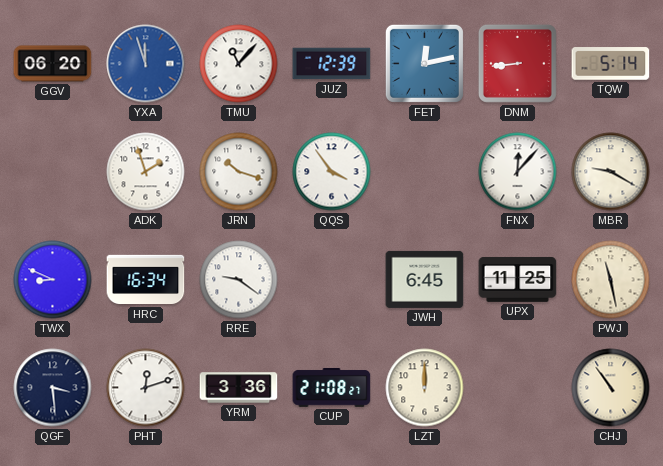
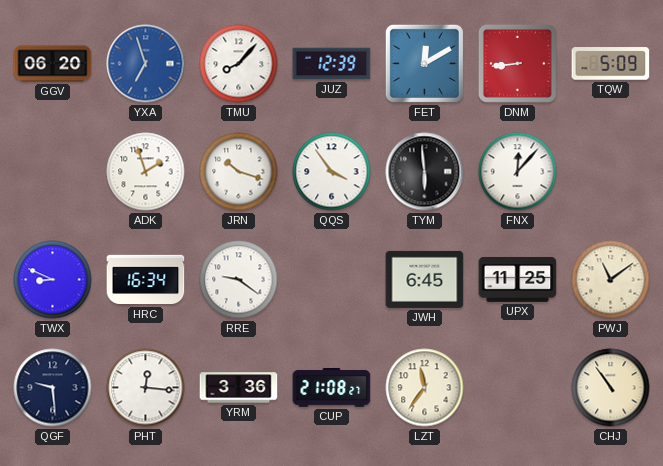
YXA: 11:57 -> 6:57
TMU: 11:07 -> 8:07
FET: 12:13 -> 12:10
TQW: 5:14 -> 5:09
TYM: none -> 5:59
MBR: 9:20 -> none
PWJ: 11:28 -> 11:09
QGF: 3:29 -> 9:29
PHT: 12:12 -> 12:16
LZT: 12:00 -> 11:36
